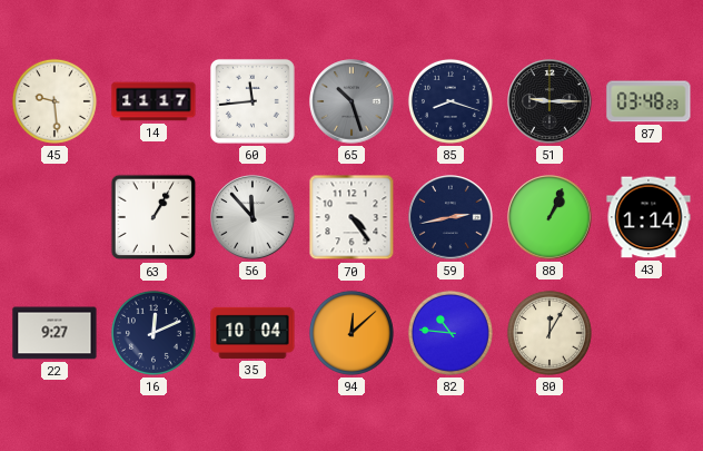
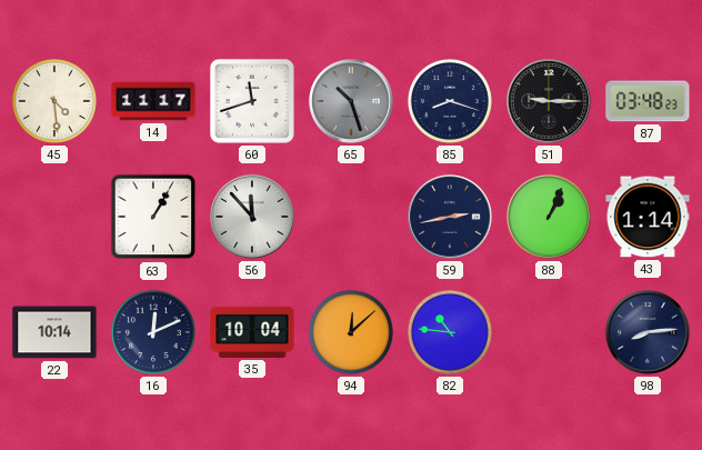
45: 9:29 -> 4:29
60: 11:44 -> 11:42
70: 4:24 -> none
22: 9:27 -> 10:14
80: 12:05 -> none
98: none -> 8:14
